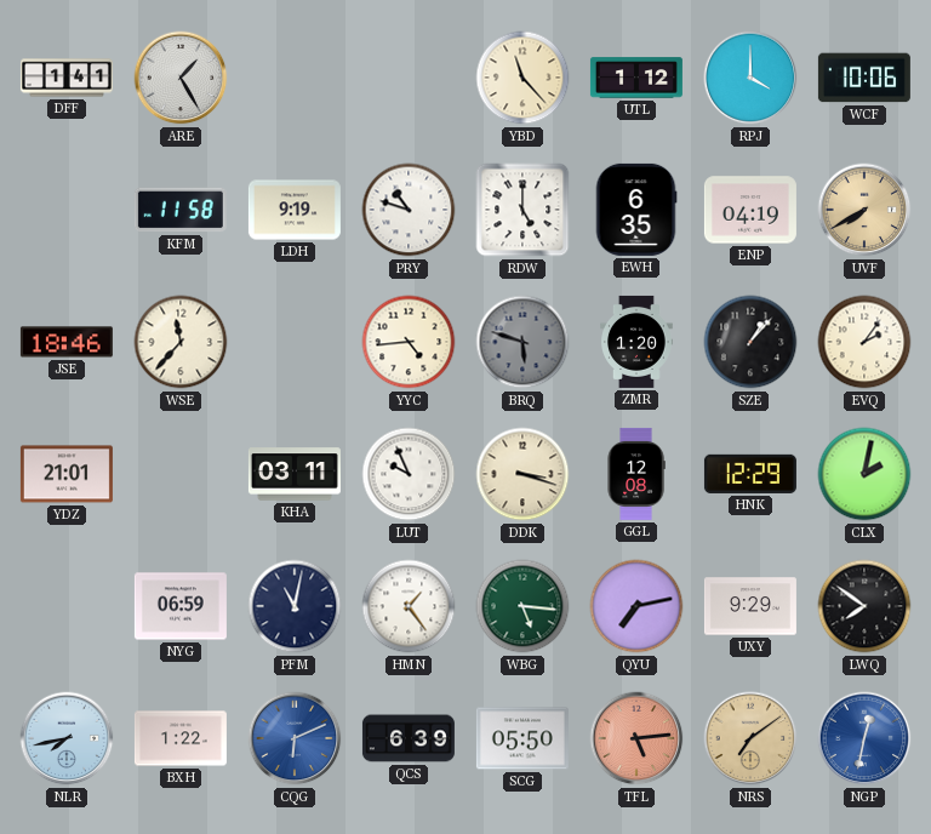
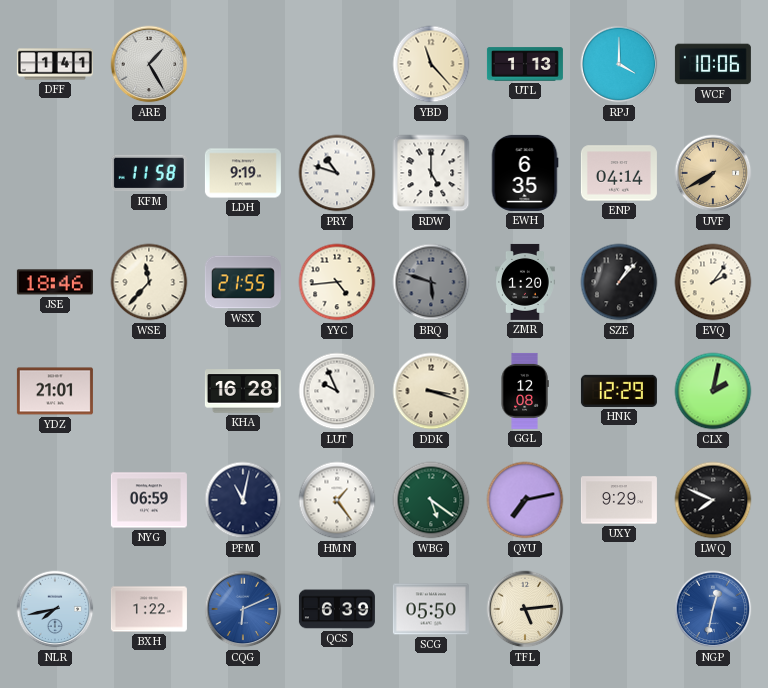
UTL: 1:12 -> 1:13
ENP: 04:19 -> 04:14
WSX: none -> 21:55
KHA: 03:11 -> 16:28
WBG: 5:16 -> 5:21
LWQ: 7:51 -> 7:49
TFL dial: salmon -> cream
NRS: 7:09 -> none
